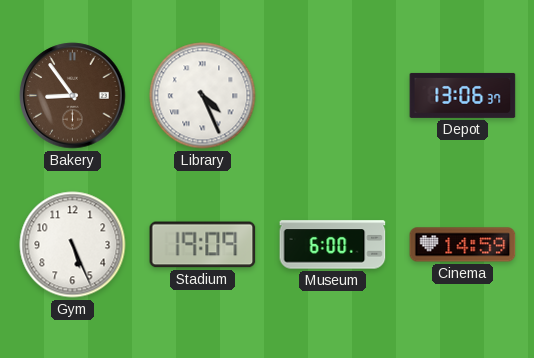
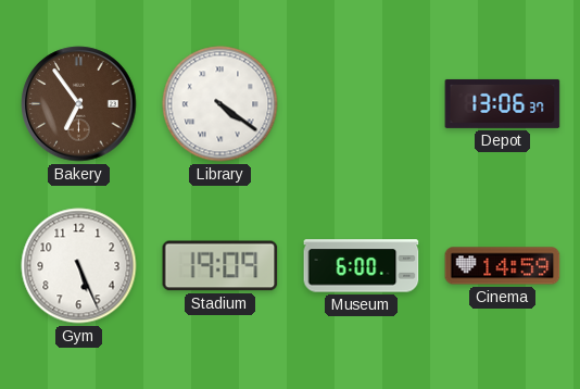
Bakery: 8:54 -> 6:54
Library: 4:26 -> 4:21
